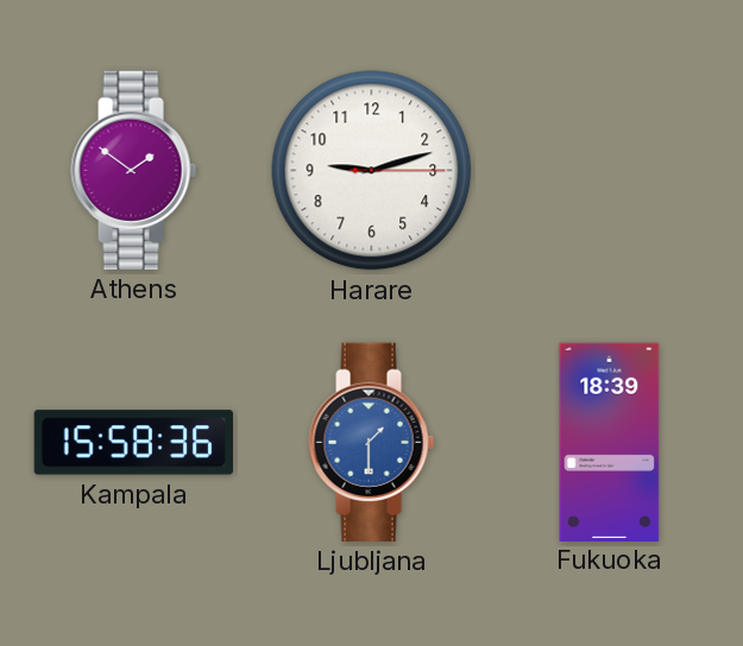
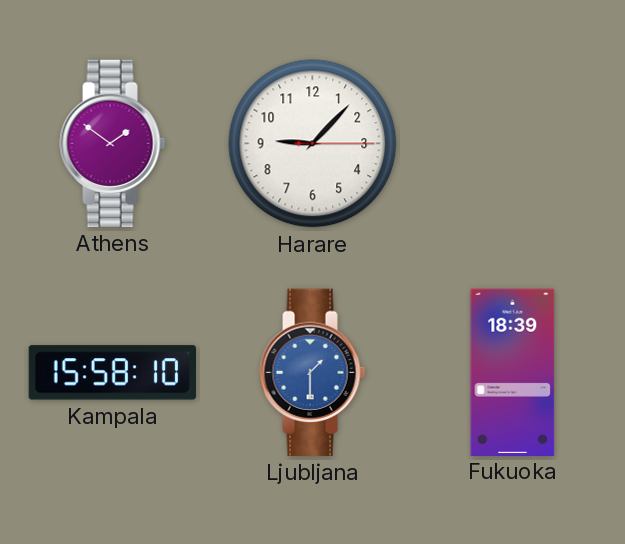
Harare: 9:12 -> 9:07
Kampala: 15:58:36 -> 15:58:10
